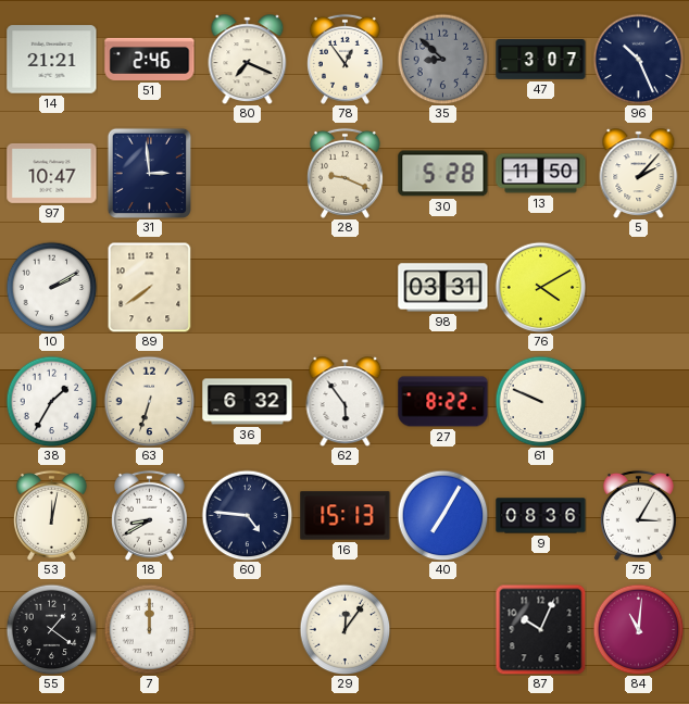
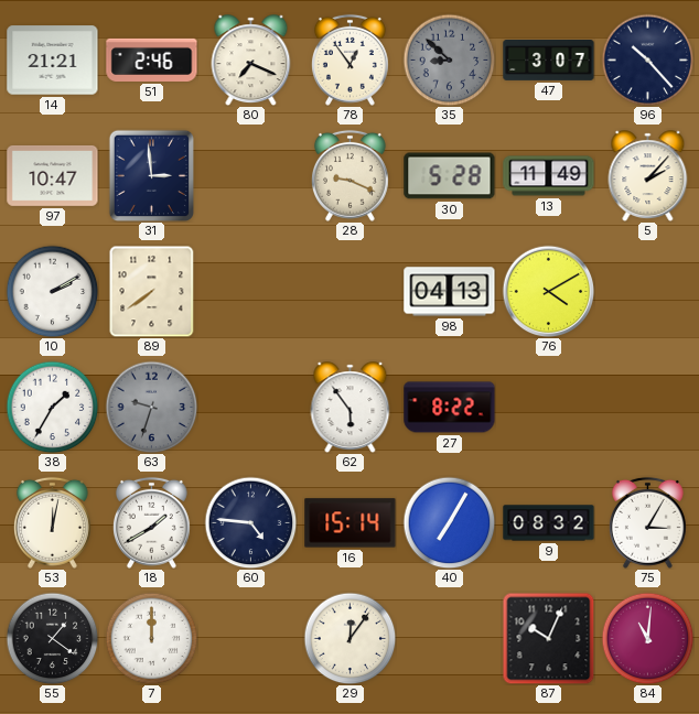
96: 10:26 -> 10:23
13: 11:50 -> 11:49
98: 03:31 -> 04:13
63: 6:33 -> 9:33
63 dial: cream -> grey
36: 6:32 -> none
61: 9:49 -> none
18: 8:40 -> 1:40
16: 15:13 -> 15:14
9: 08:36 -> 08:32
